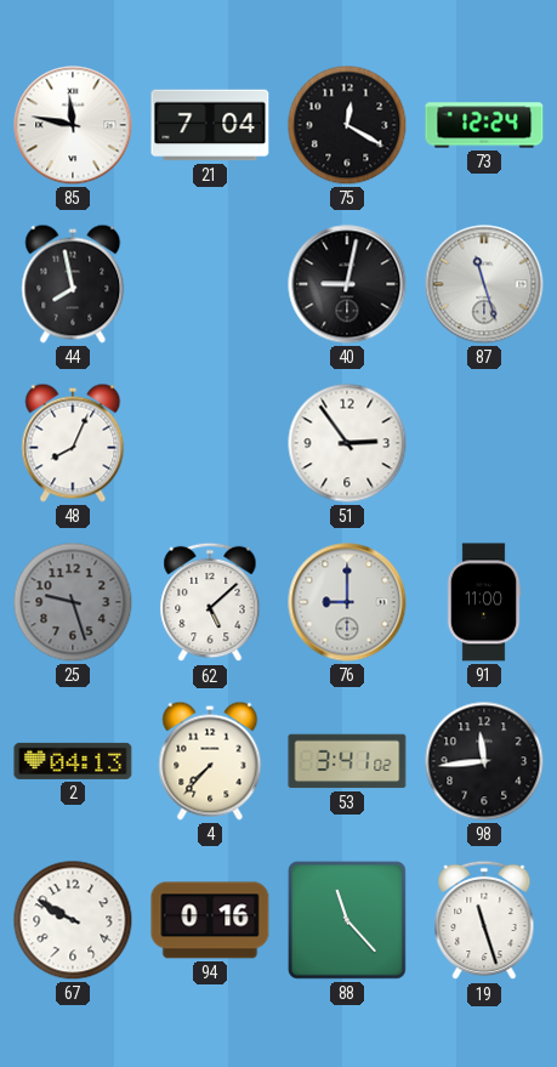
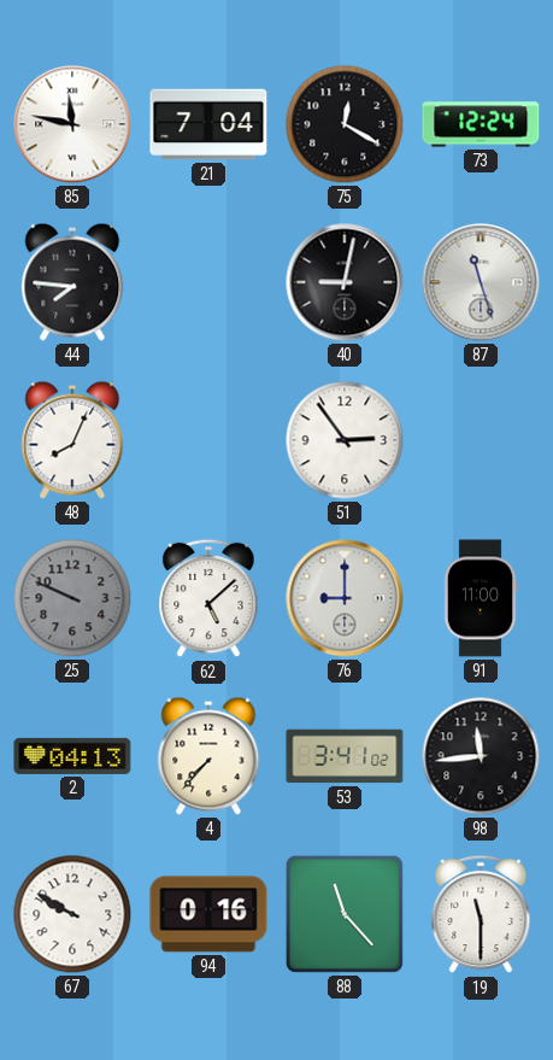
44: 7:58 -> 7:46
25: 9:27 -> 9:49
19: 11:27 -> 11:30
